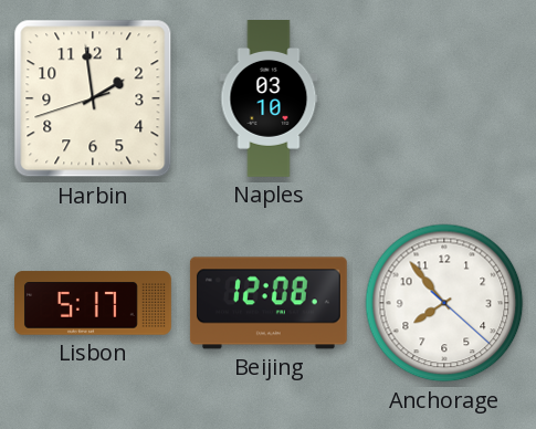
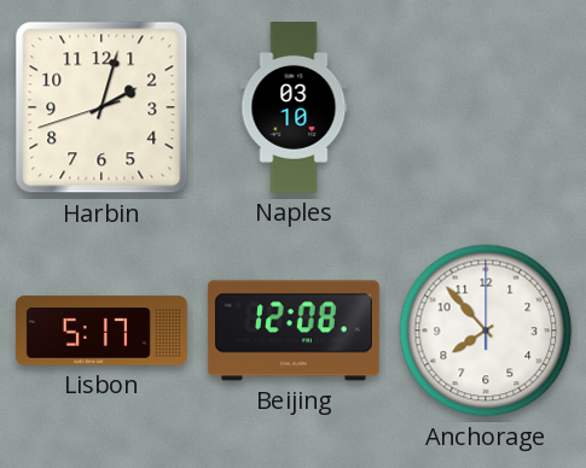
Harbin: 1:58 -> 2:02
Anchorage: 7:53:22 -> 7:53:00
